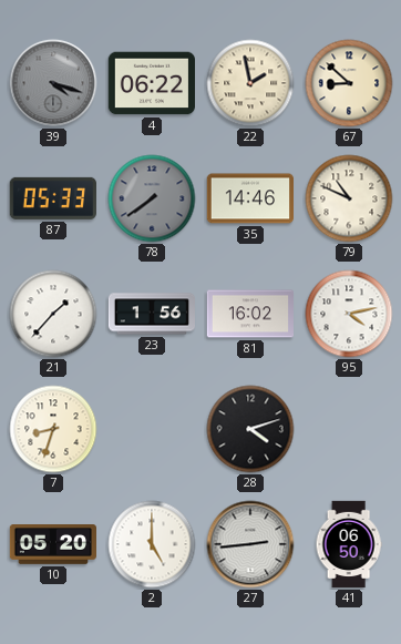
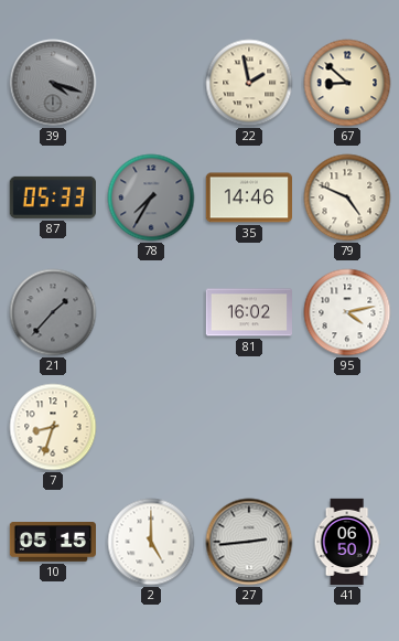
4: 06:22 -> none
78: 7:39 -> 7:35
79: 10:49 -> 4:49
21 dial: white -> grey
23: 1:56 -> none
28: 4:12 -> none
10: 05:20 -> 05:15
